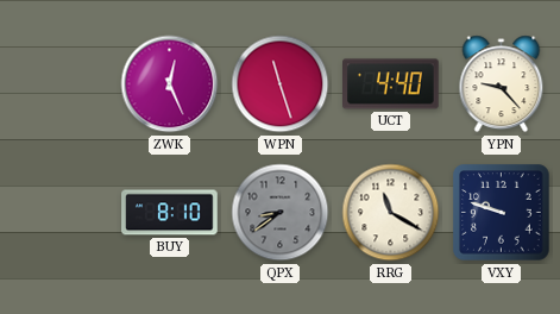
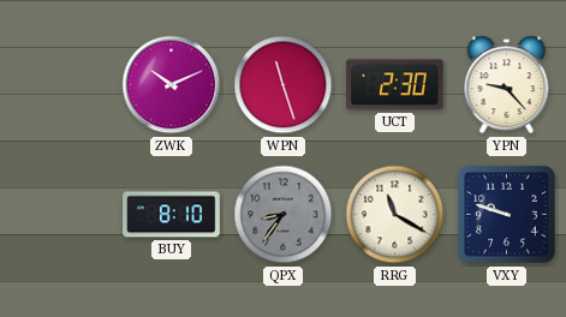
ZWK: 12:26 -> 10:11
UCT: 4:40 -> 2:30
QPX: 8:39 -> 8:36
